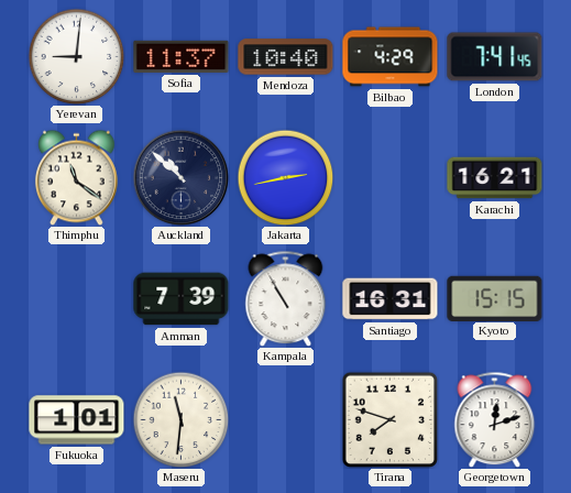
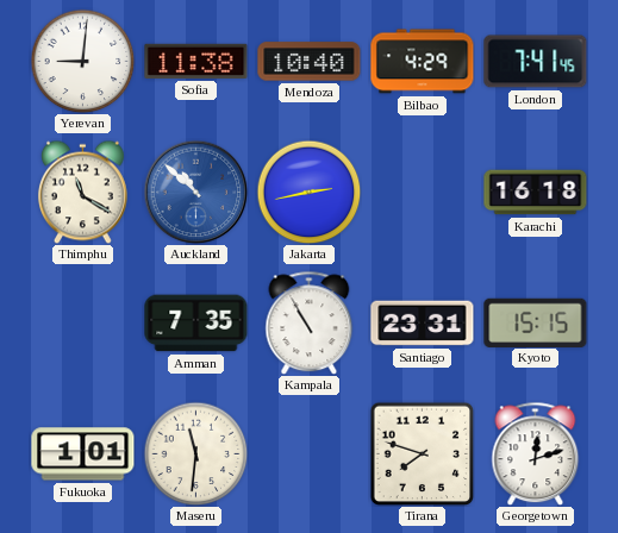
Sofia: 11:37 -> 11:38
Thimphu: 11:21 -> 11:20
Auckland dial: navy -> blue
Karachi: 16:21 -> 16:18
Amman: 7:39 -> 7:35
Santiago: 16:31 -> 23:31
